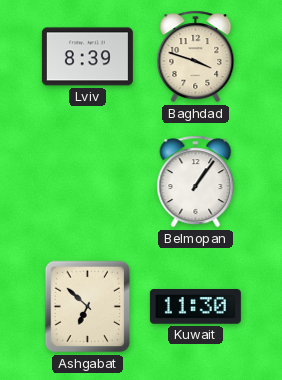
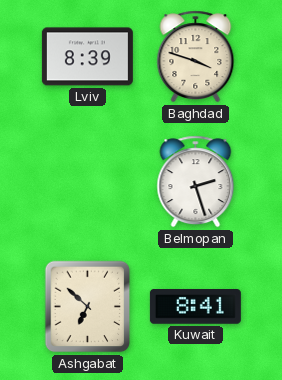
Belmopan: 1:06 -> 2:27
Kuwait: 11:30 -> 8:41
